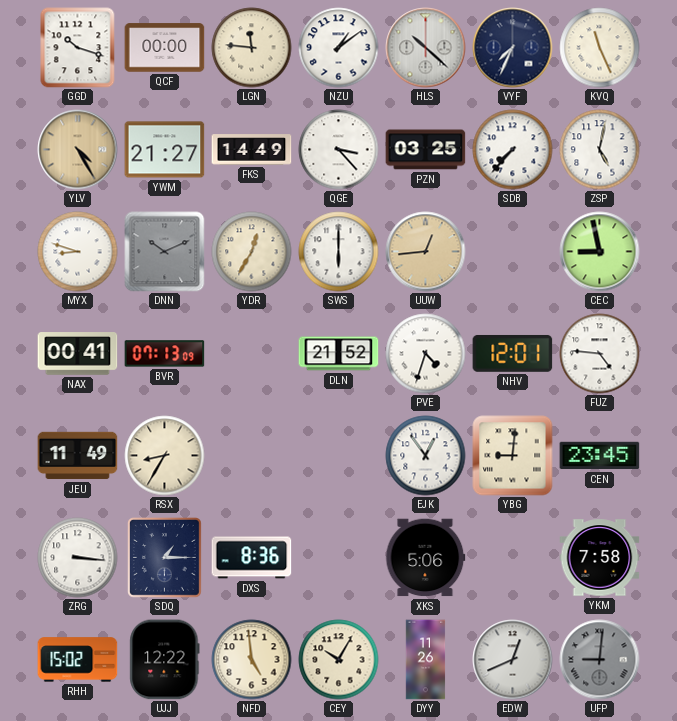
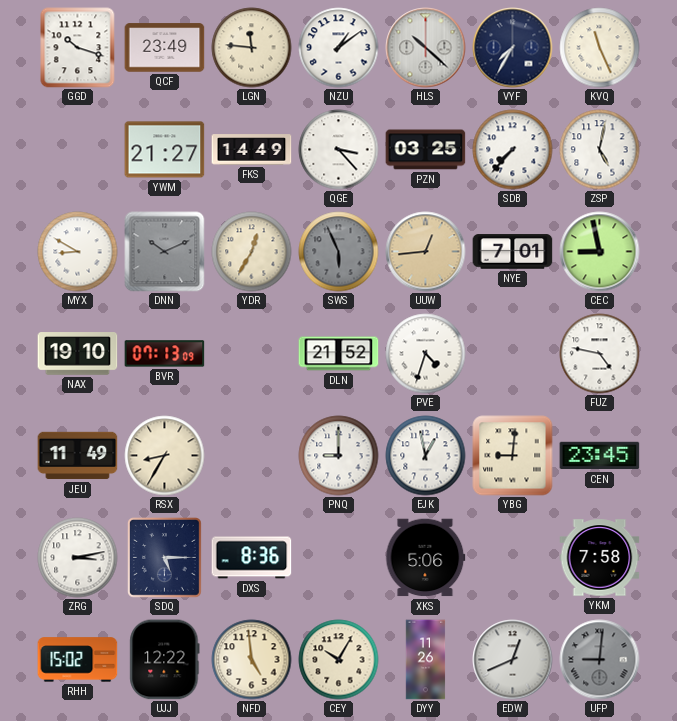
QCF: 00:00 -> 23:49
VYF: 7:34 -> 7:35
YLV: 4:25 -> none
MYX: 8:48 -> 8:50
SWS: 6:00 -> 5:56
SWS dial: white -> grey
NYE: none -> 7:01
NAX: 00:41 -> 19:10
NHV: 12:01 -> none
FUZ: 4:46 -> 4:47
PNQ: none -> 9:00
EJK: 12:54 -> 12:58
ZRG: 3:16 -> 3:13
SDQ: 1:15 -> 5:15
